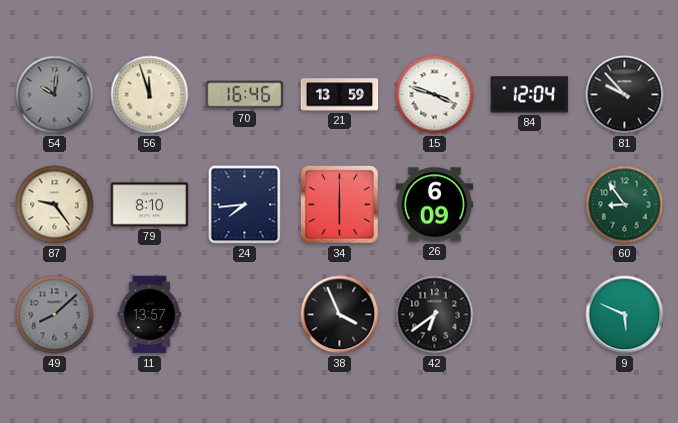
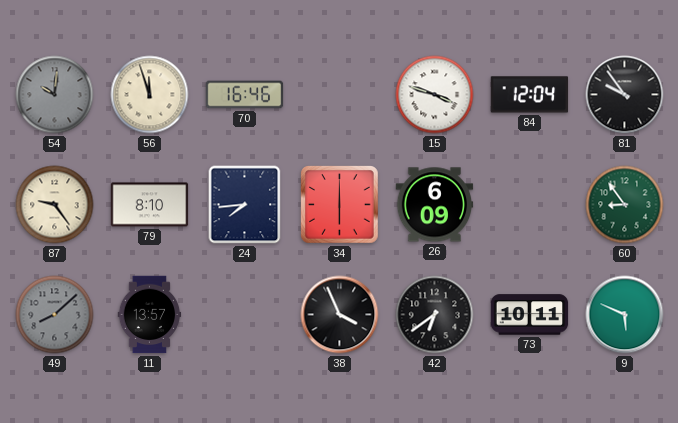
21: 13:59 -> none
81: 9:53 -> 9:54
73: none -> 10:11
